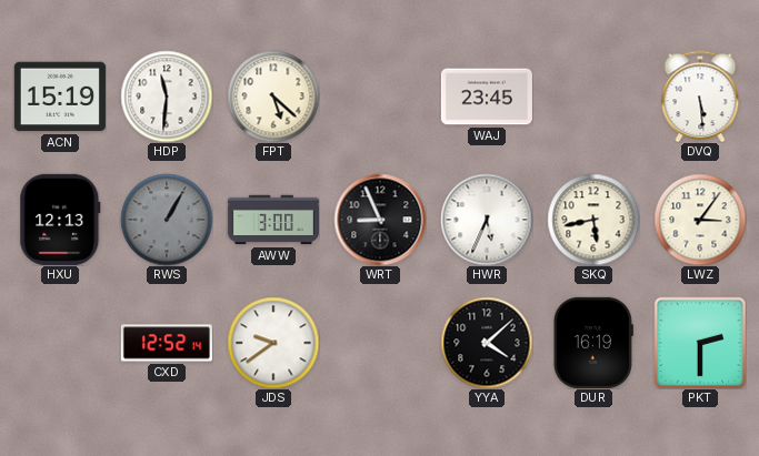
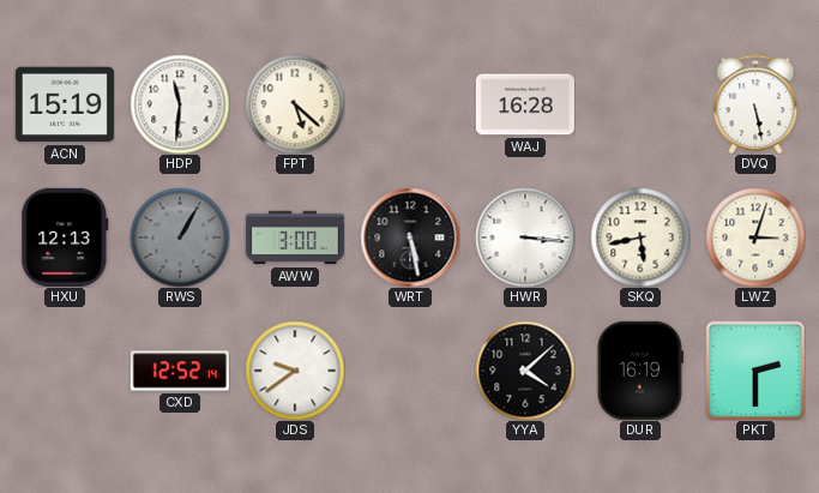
WAJ: 23:45 -> 16:28
DVQ: 5:29 -> 5:28
WRT: 8:56 -> 5:28
HWR: 5:34 -> 3:16
LWZ: 3:06 -> 3:03
